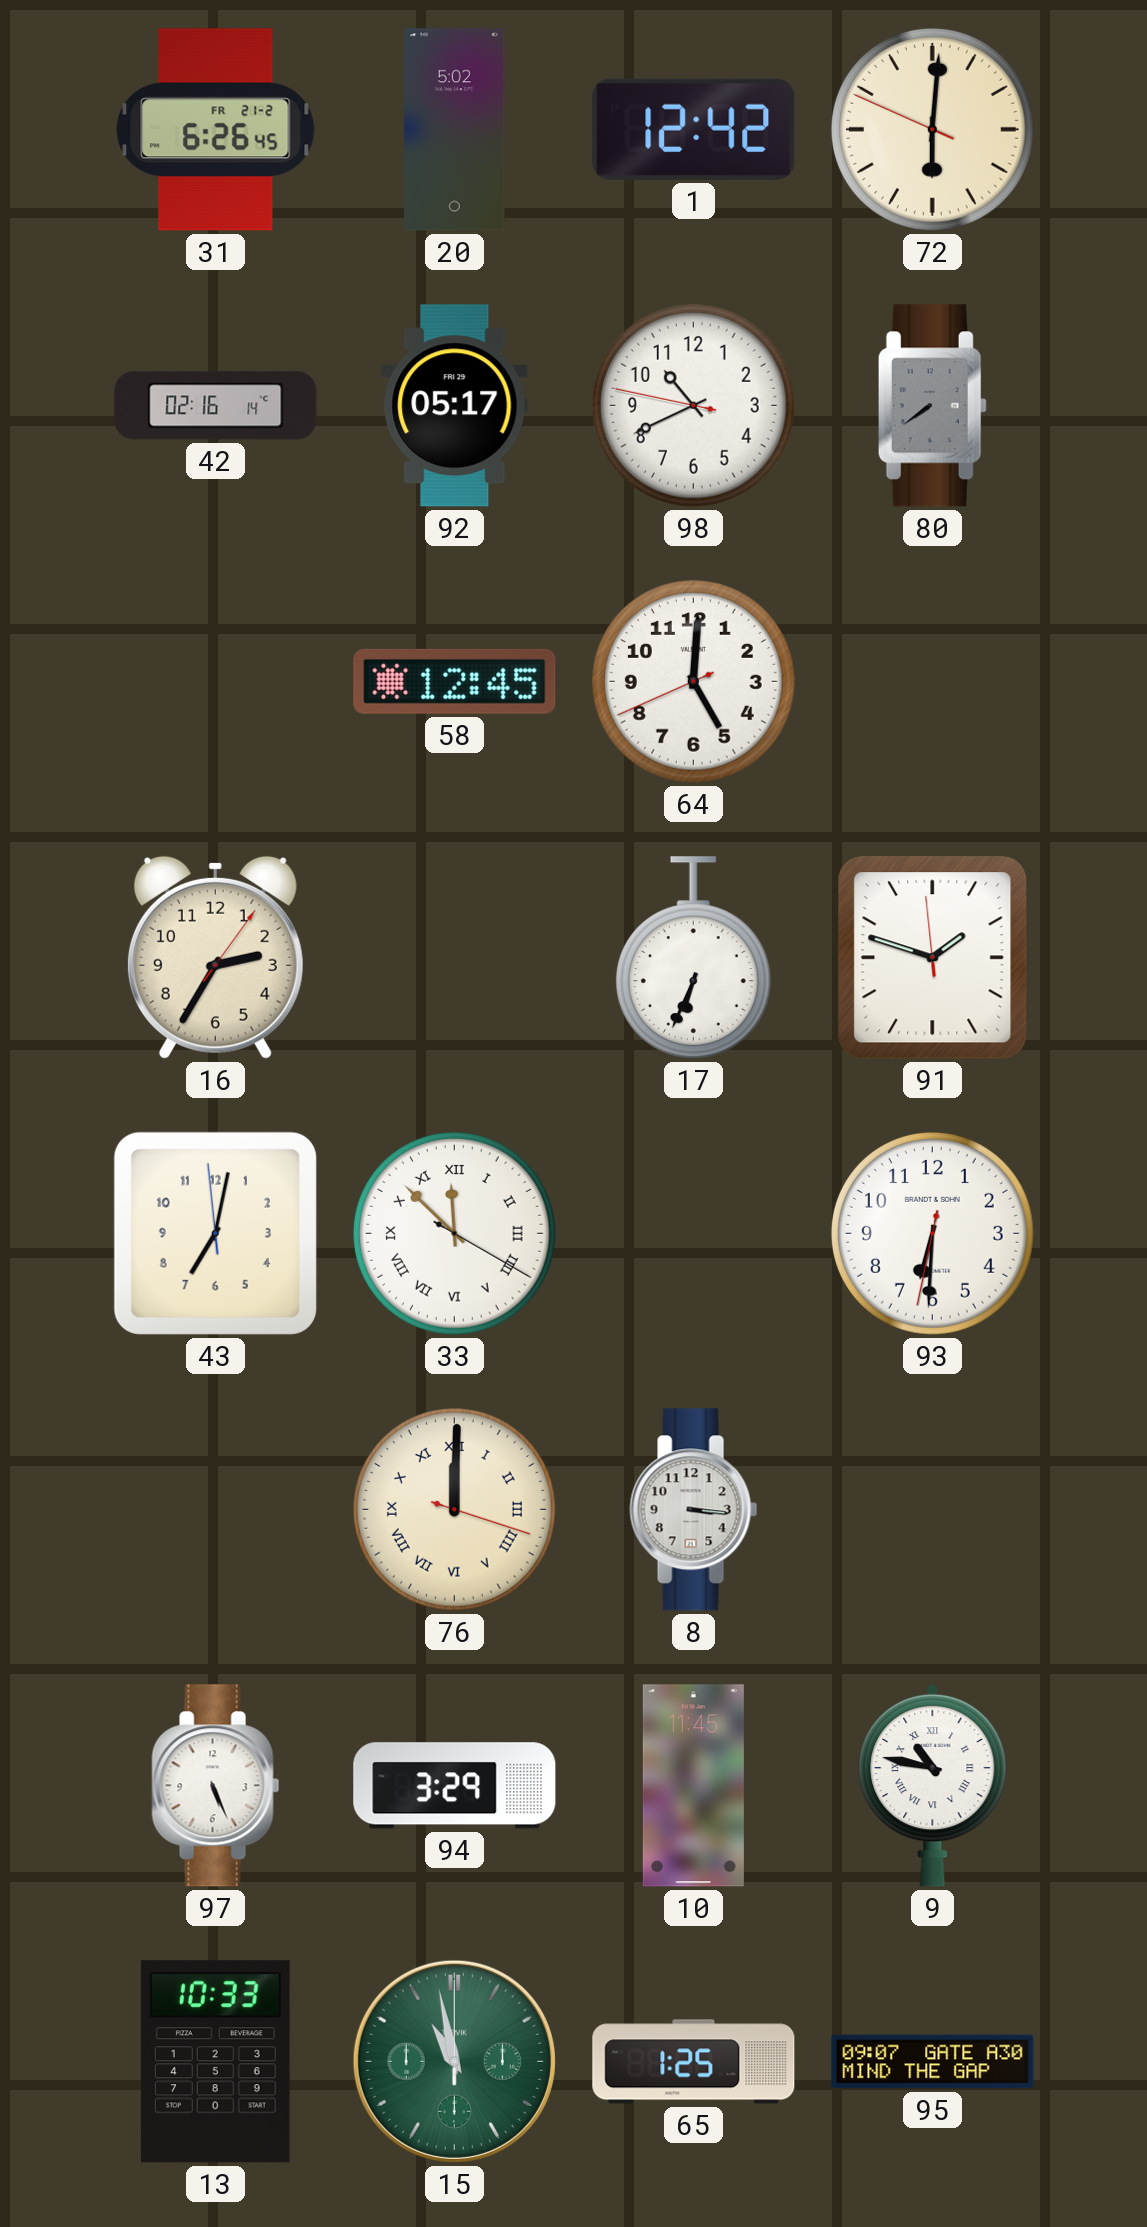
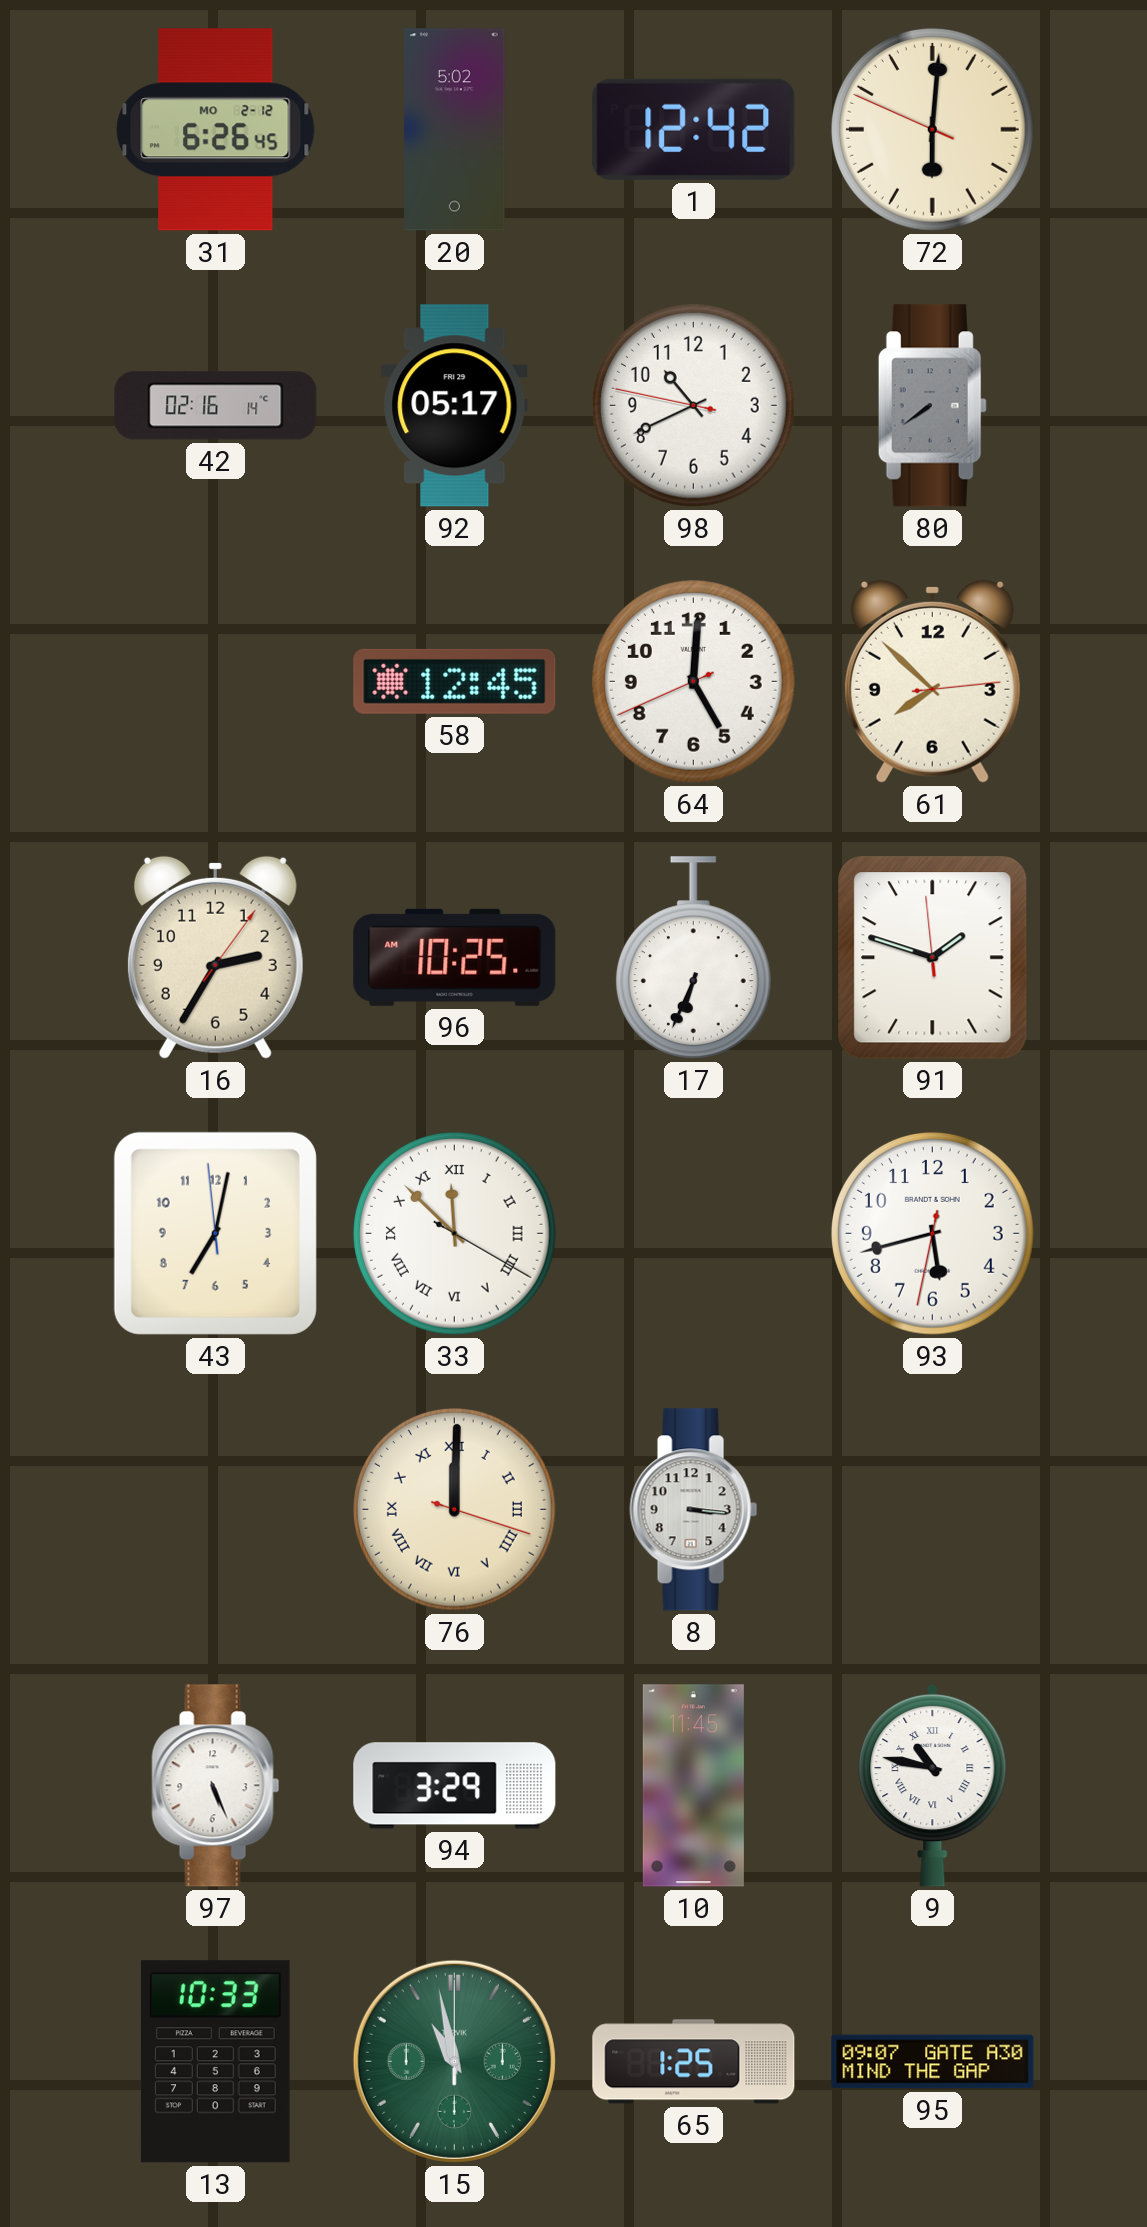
31 date: FR 21-2 -> MO 2-12
61: none -> 7:52
96: none -> 10:25
93: 6:30 -> 5:42
